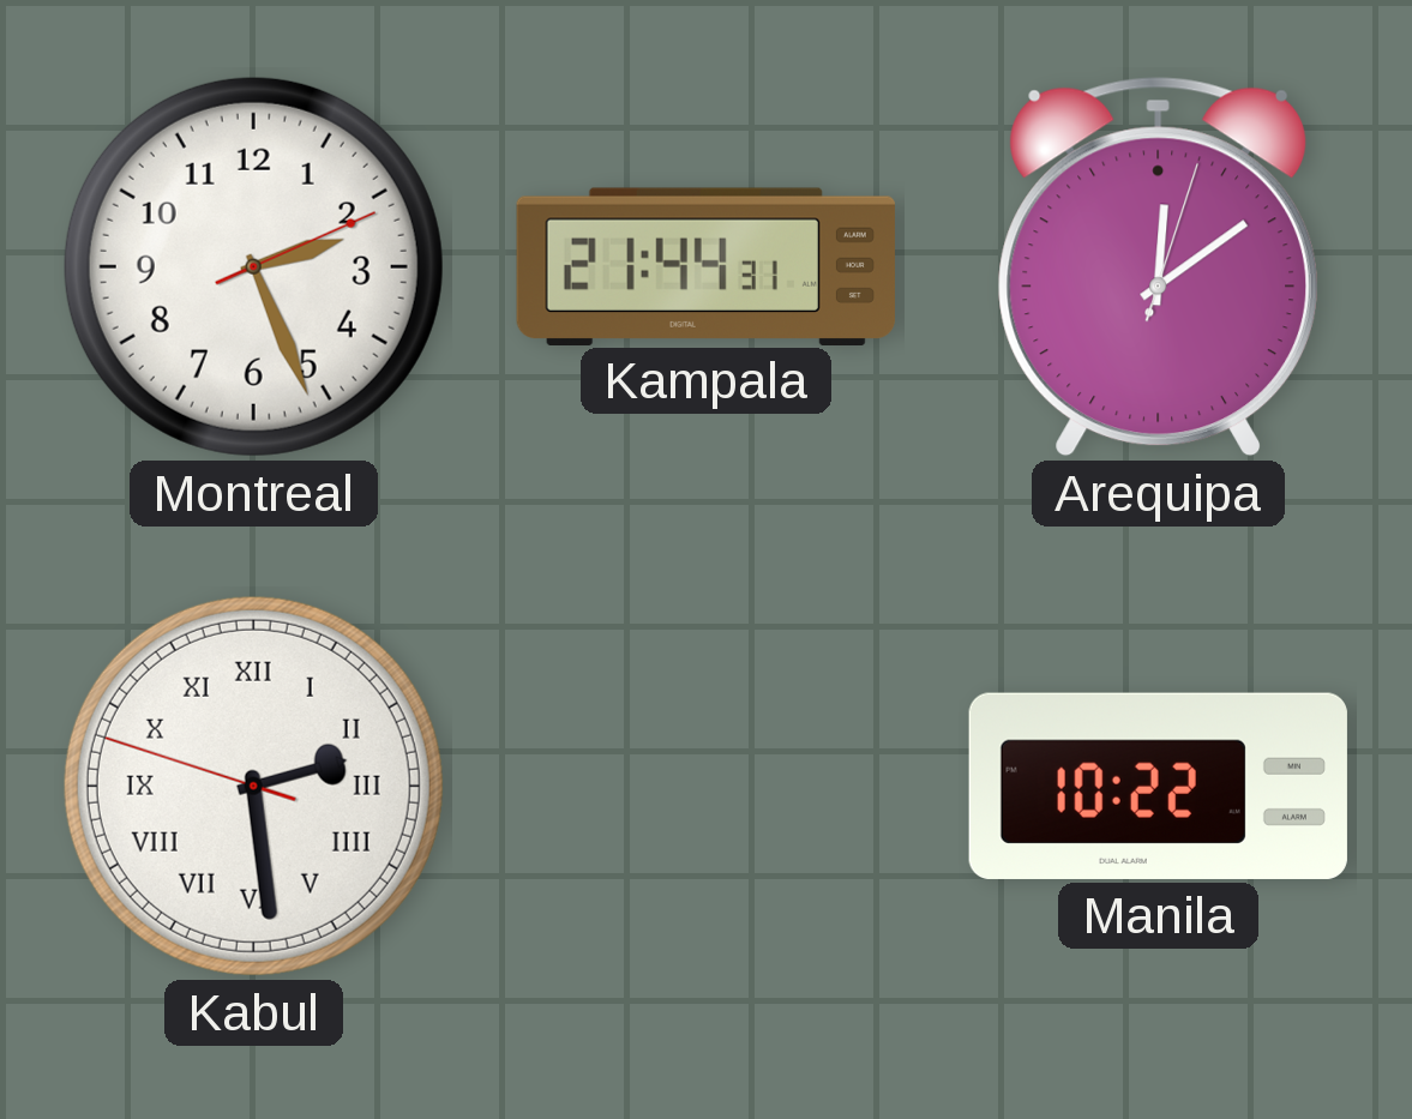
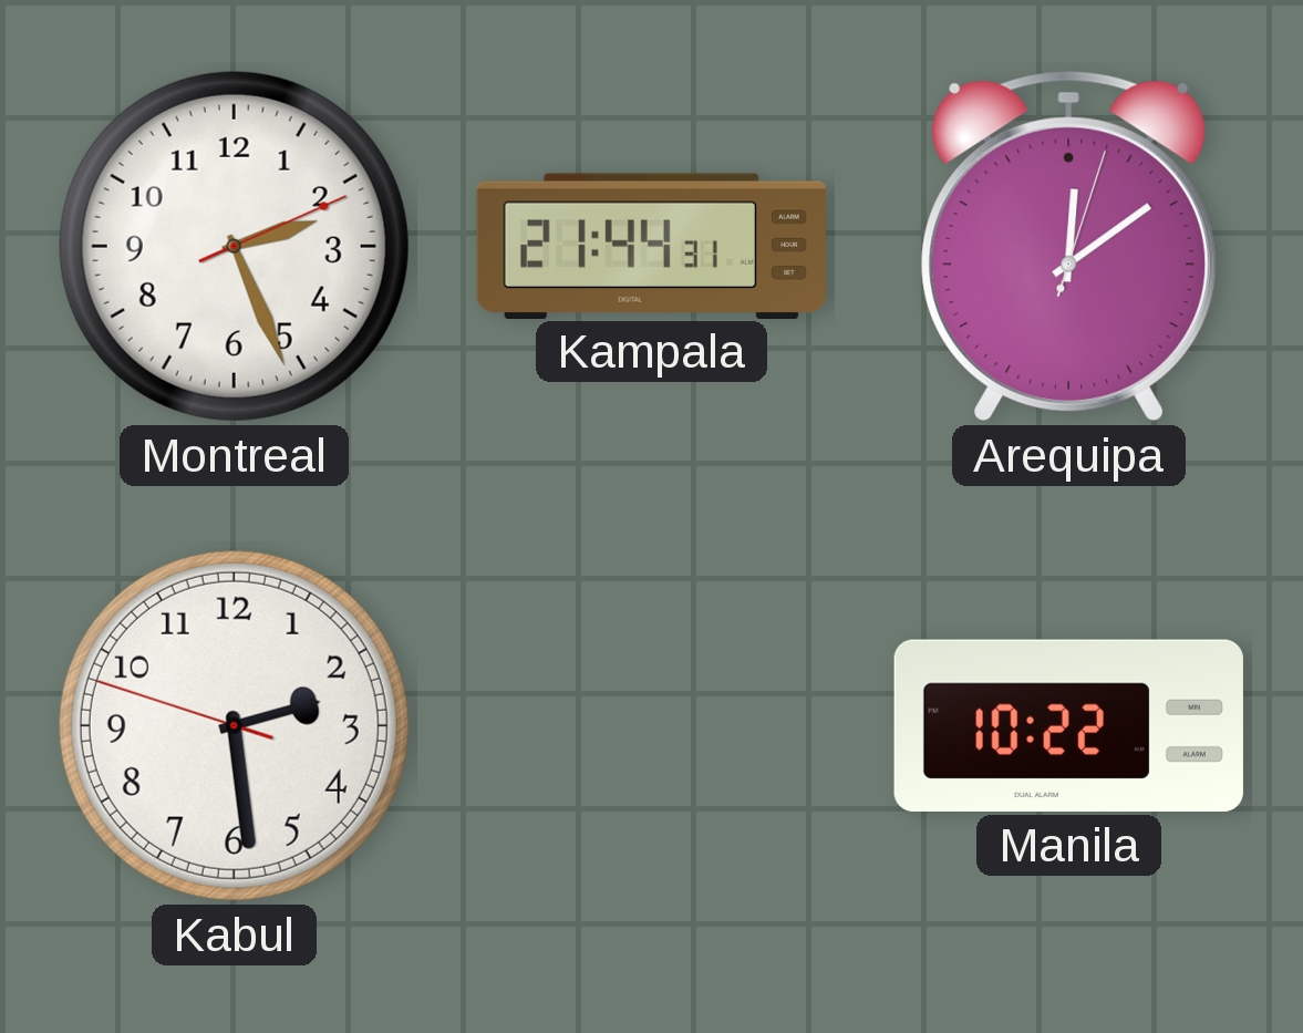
Kabul numerals: Roman -> Arabic
